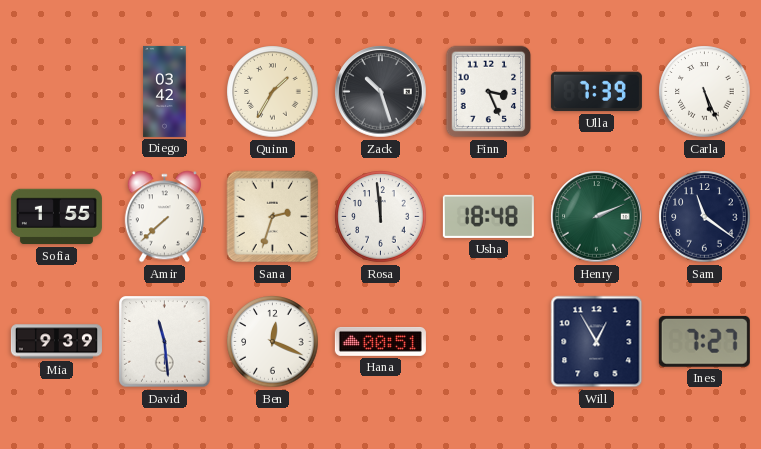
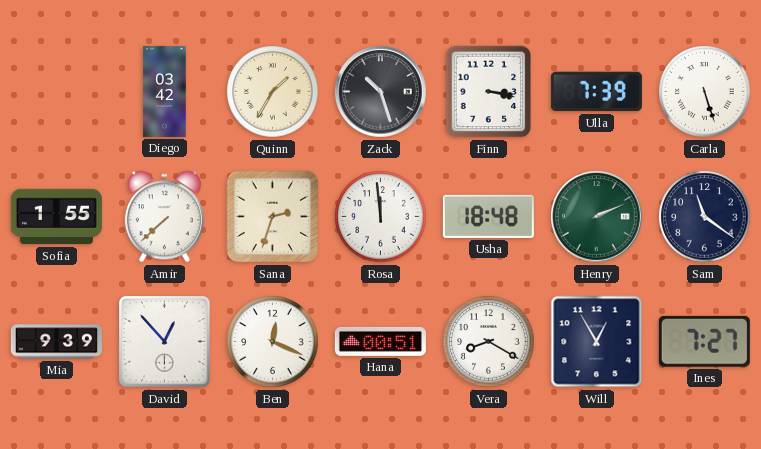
Finn: 3:26 -> 3:17
Carla: 5:26 -> 5:27
David: 11:29 -> 12:53
Vera: none -> 8:20
